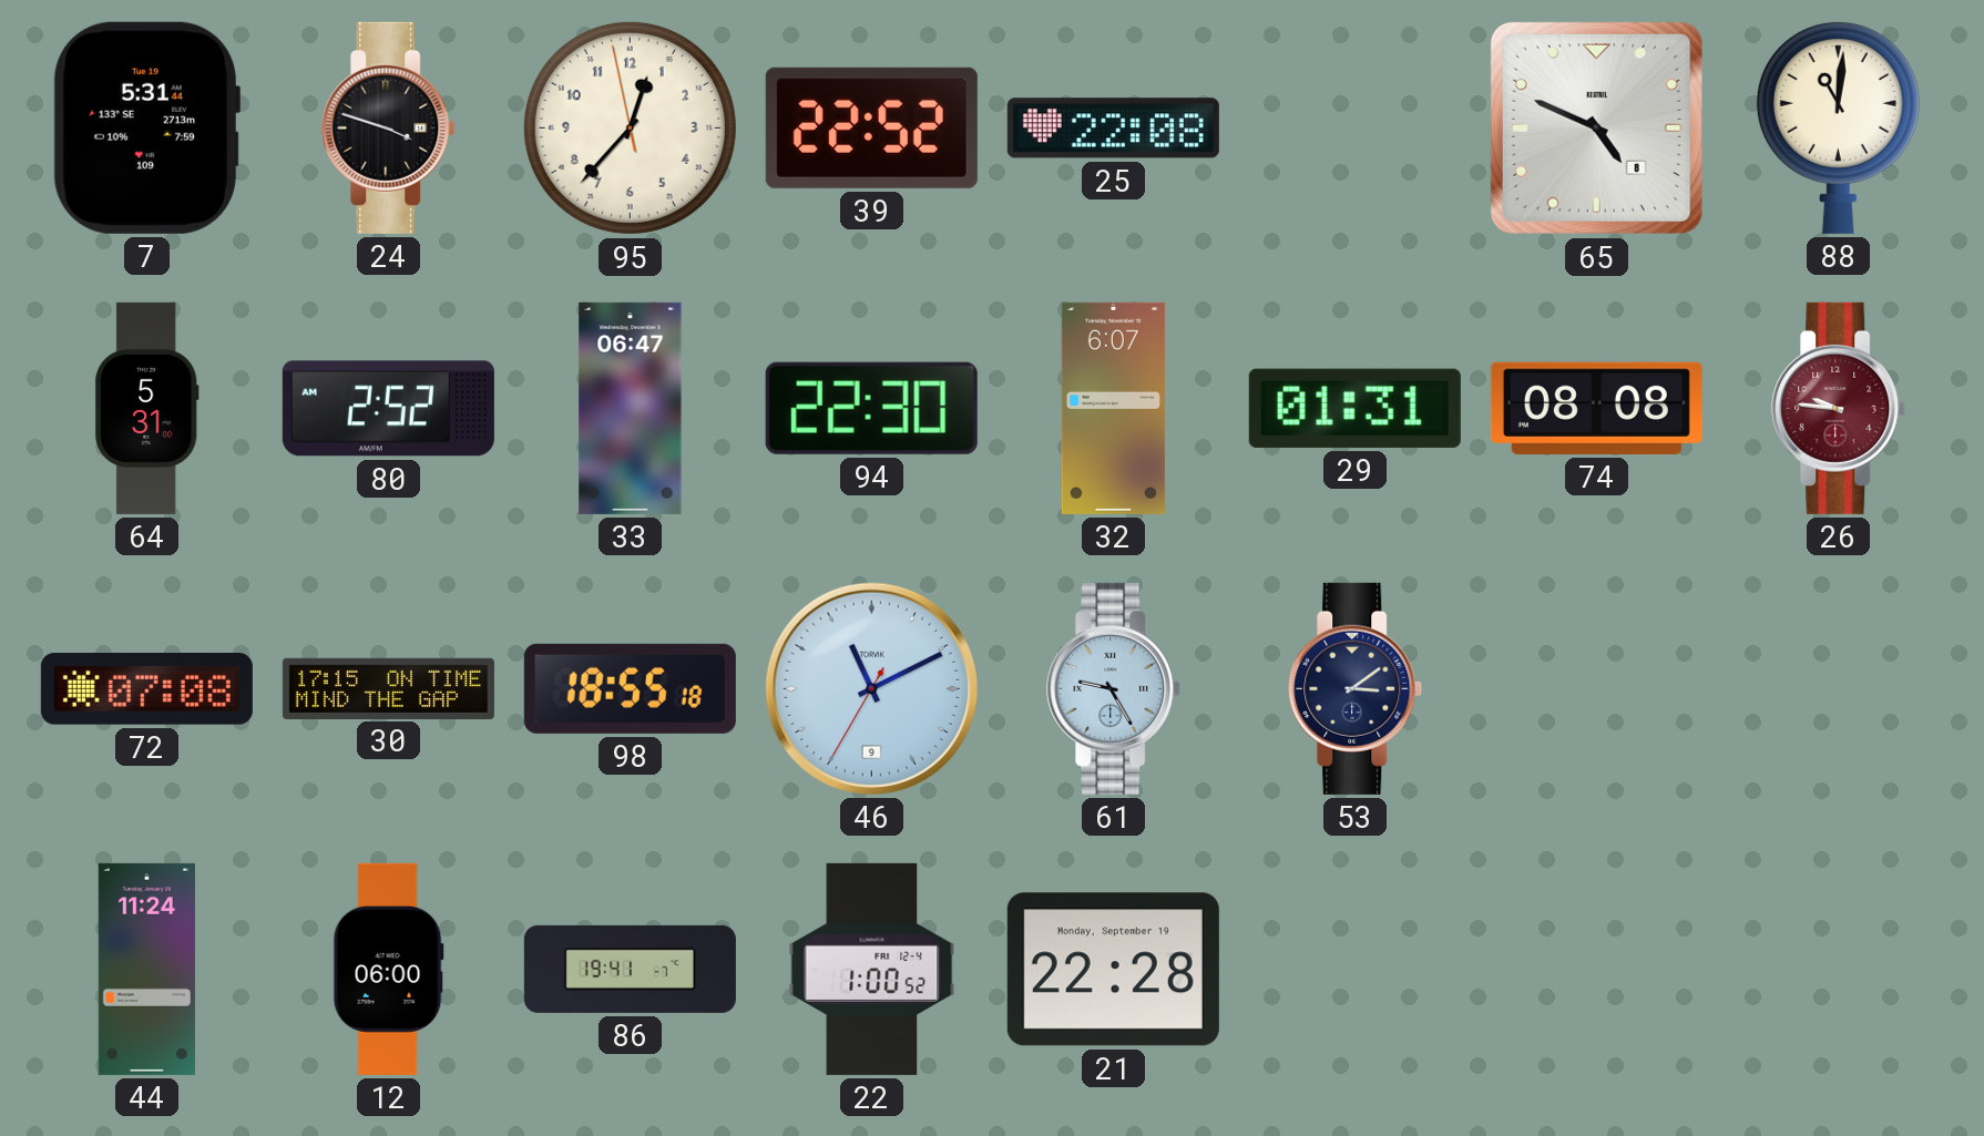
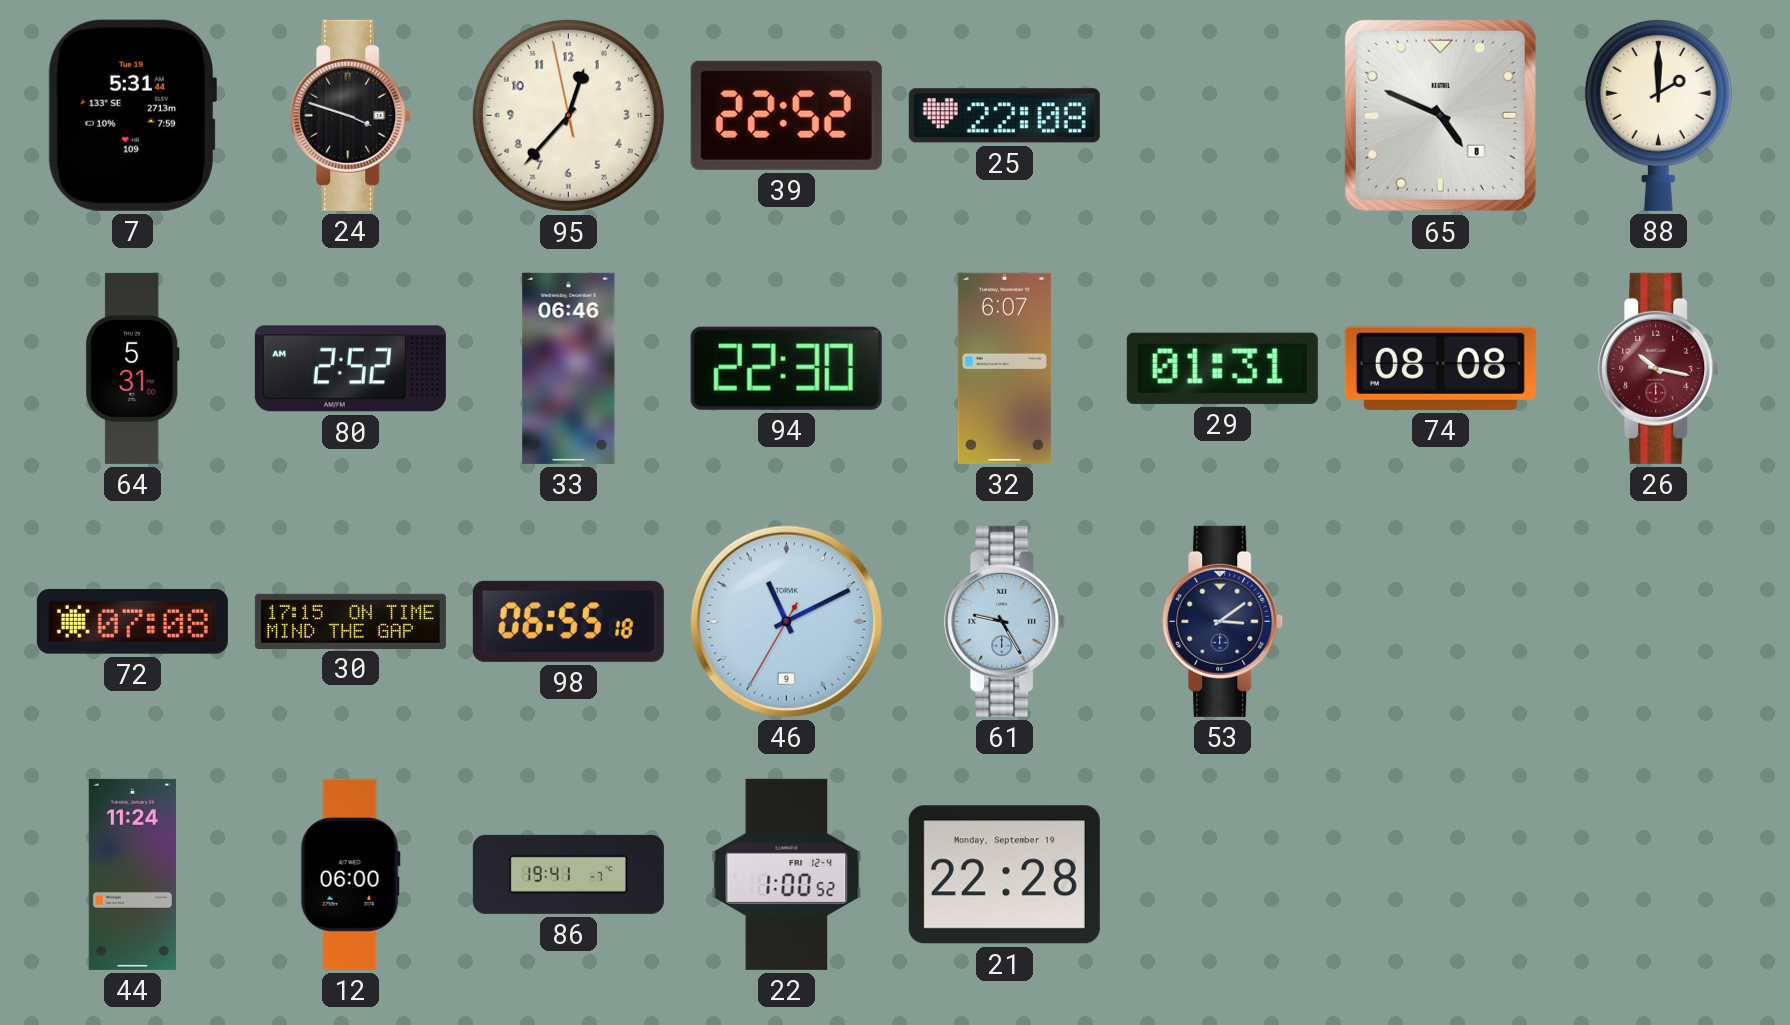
88: 11:01 -> 2:00
33: 06:47 -> 06:46
26: 9:46 -> 10:17
98: 18:55 -> 06:55
